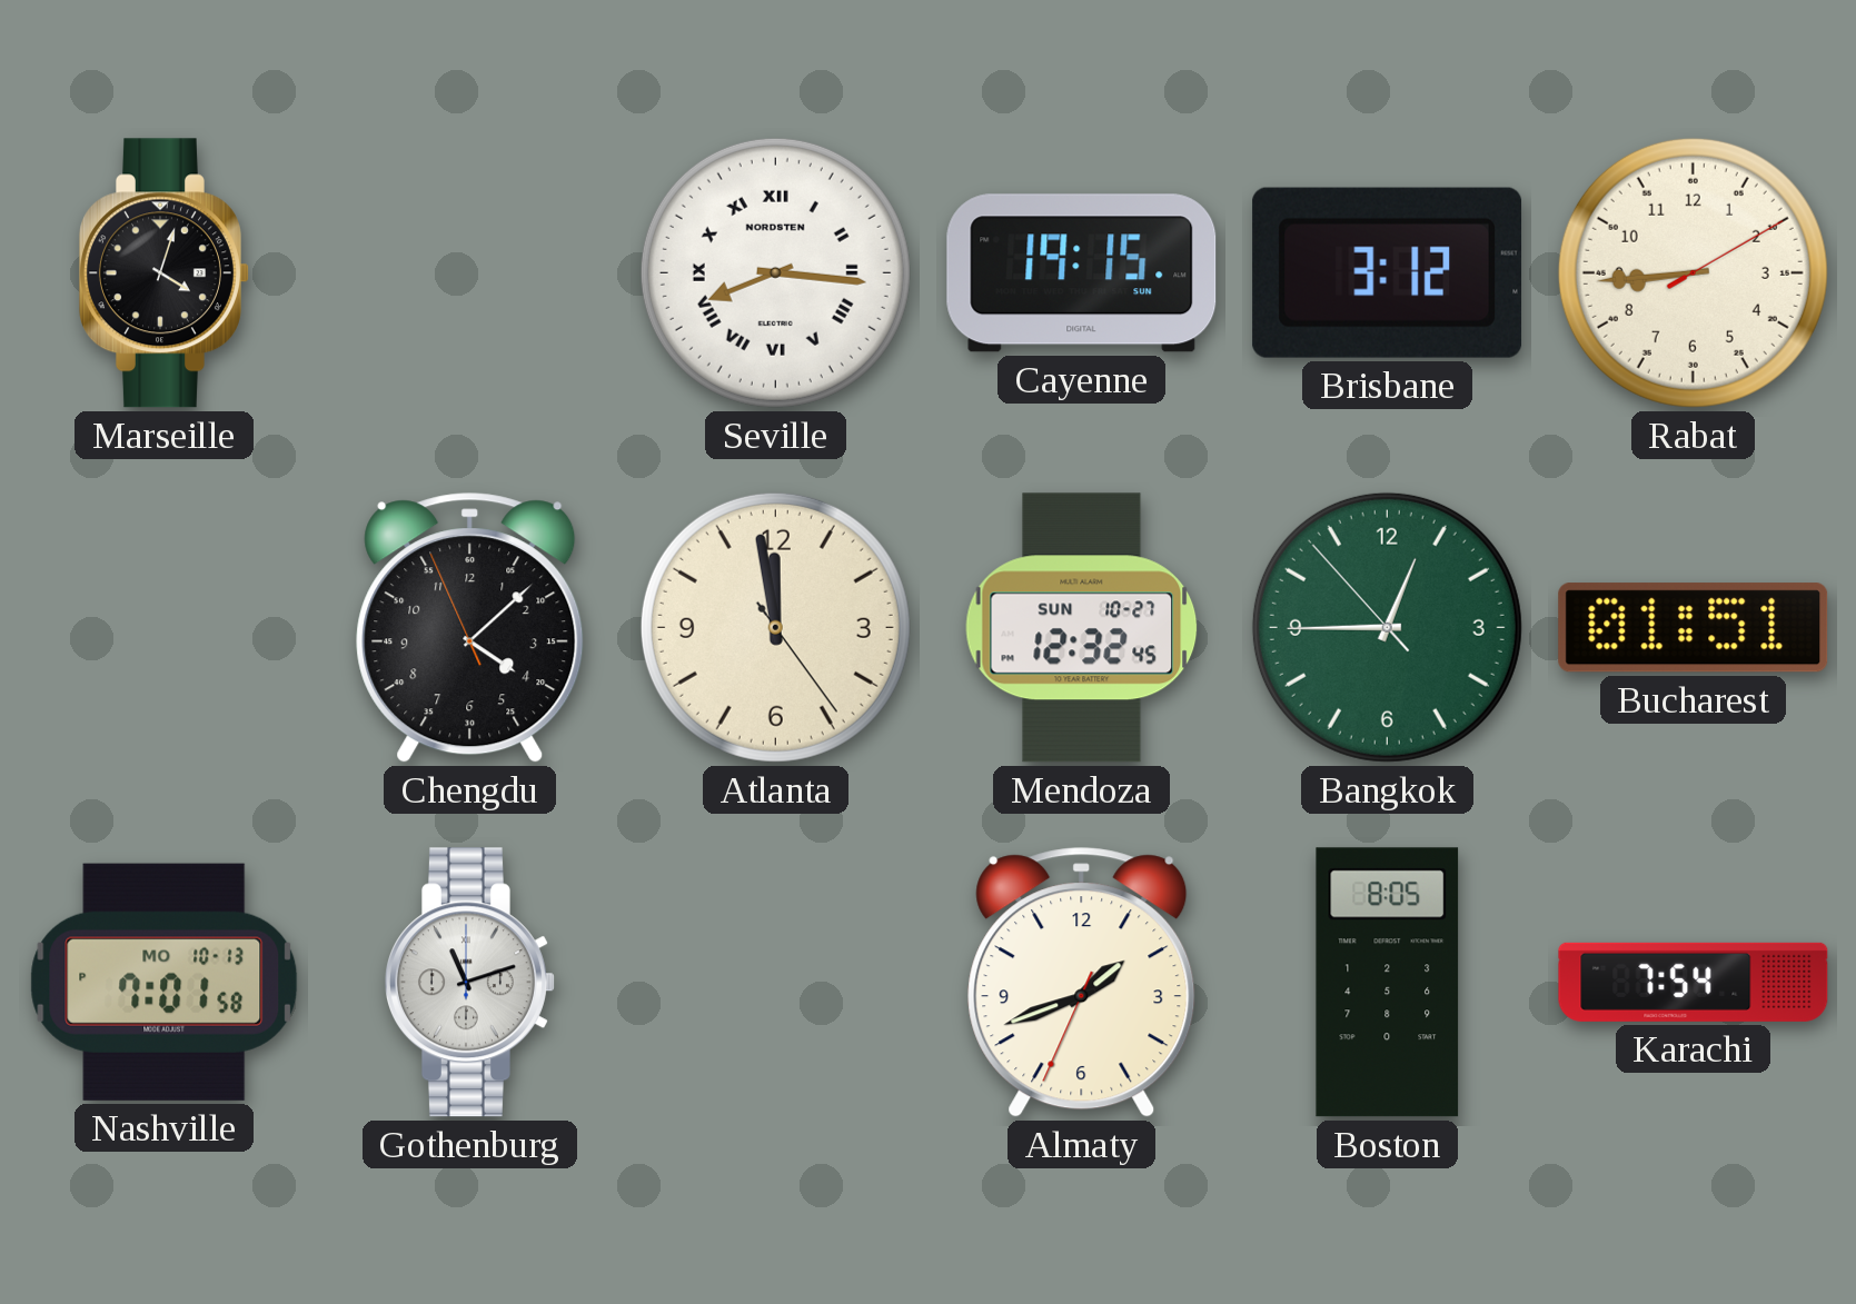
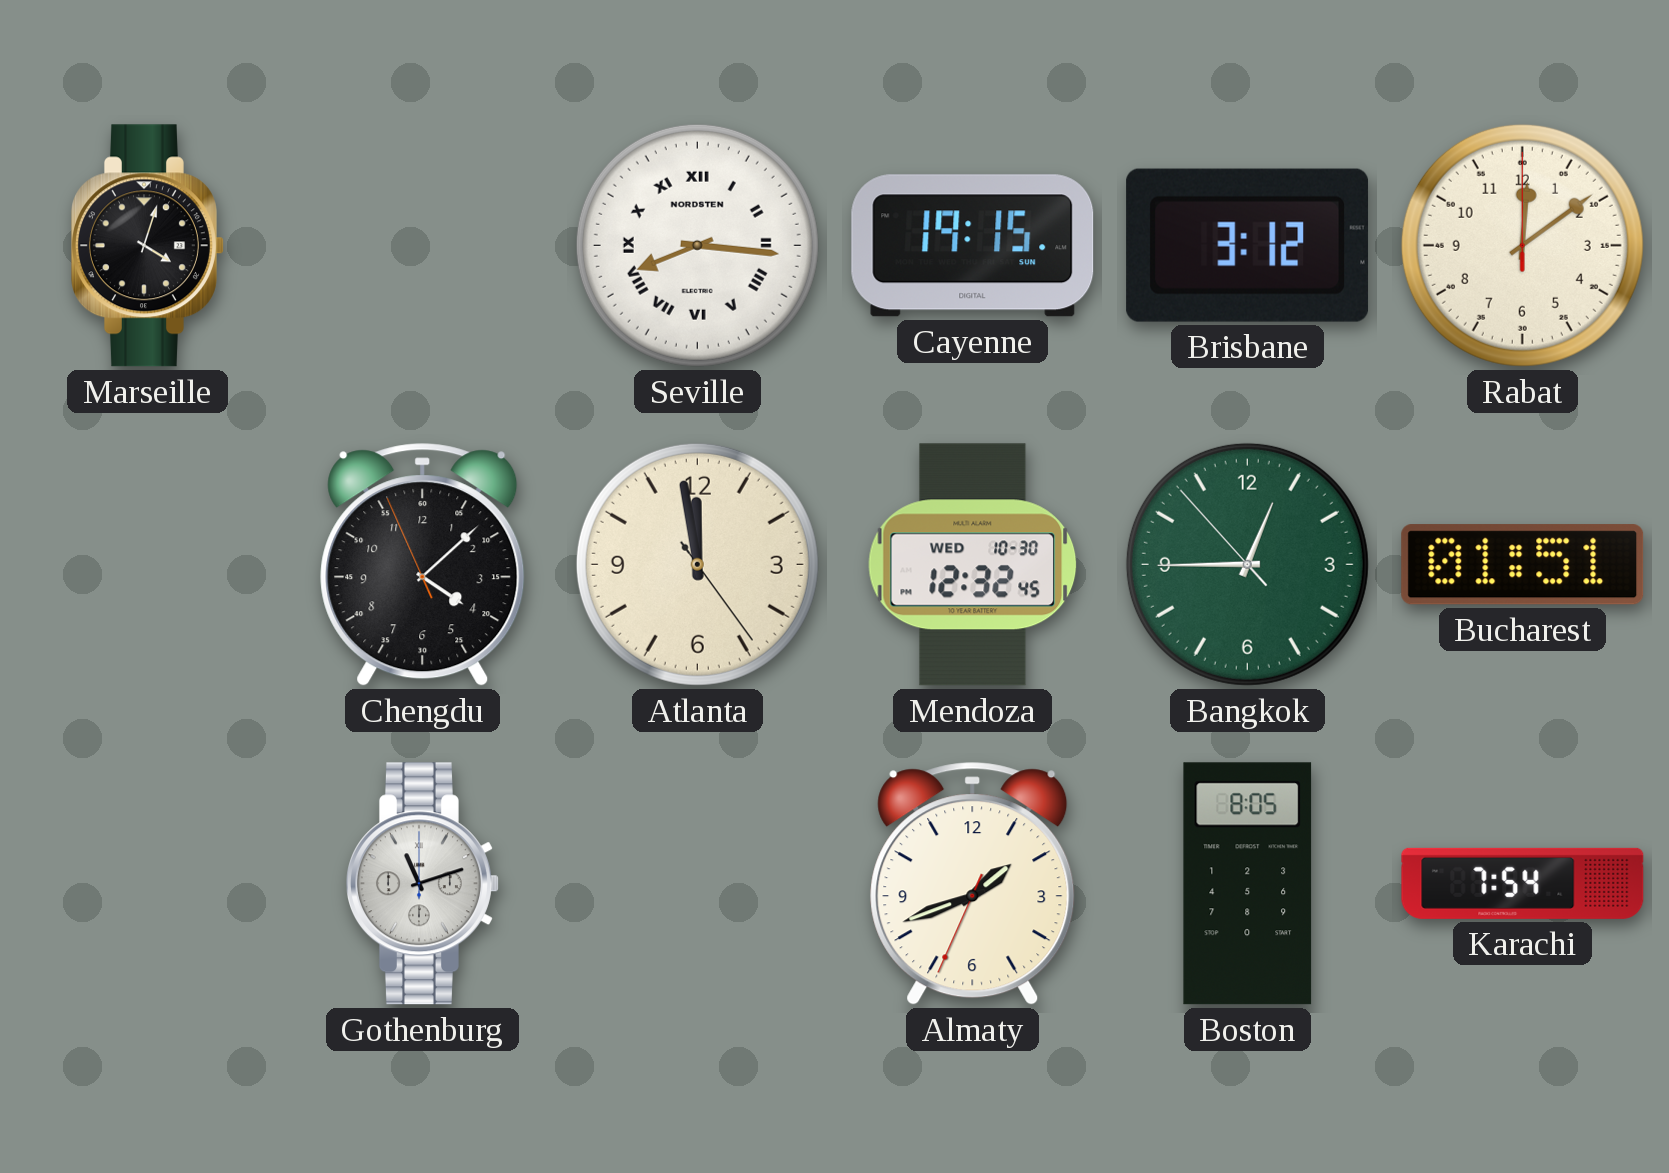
Rabat: 8:44 -> 12:09
Mendoza date: SUN 10-27 -> WED 10-30
Nashville: 7:01 -> none
